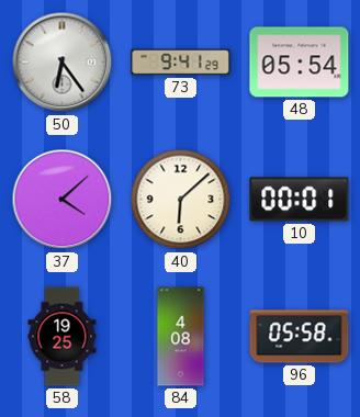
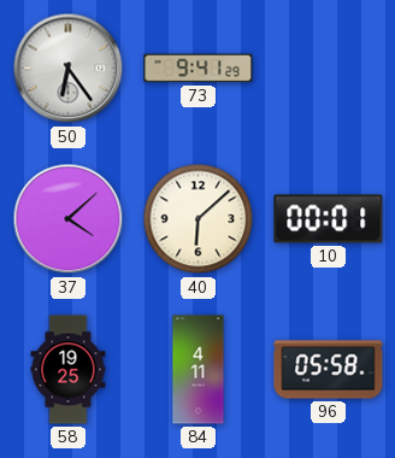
48: 05:54 -> none
84: 4:08 -> 4:11
